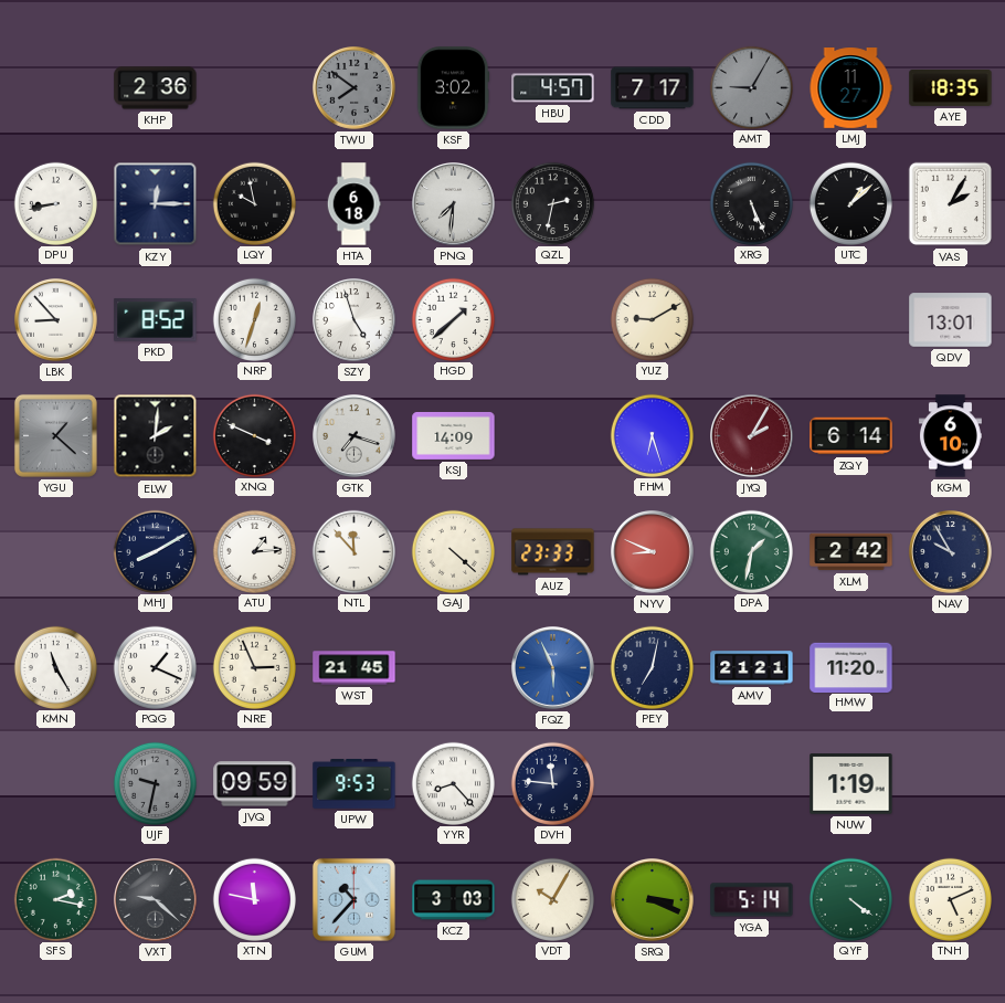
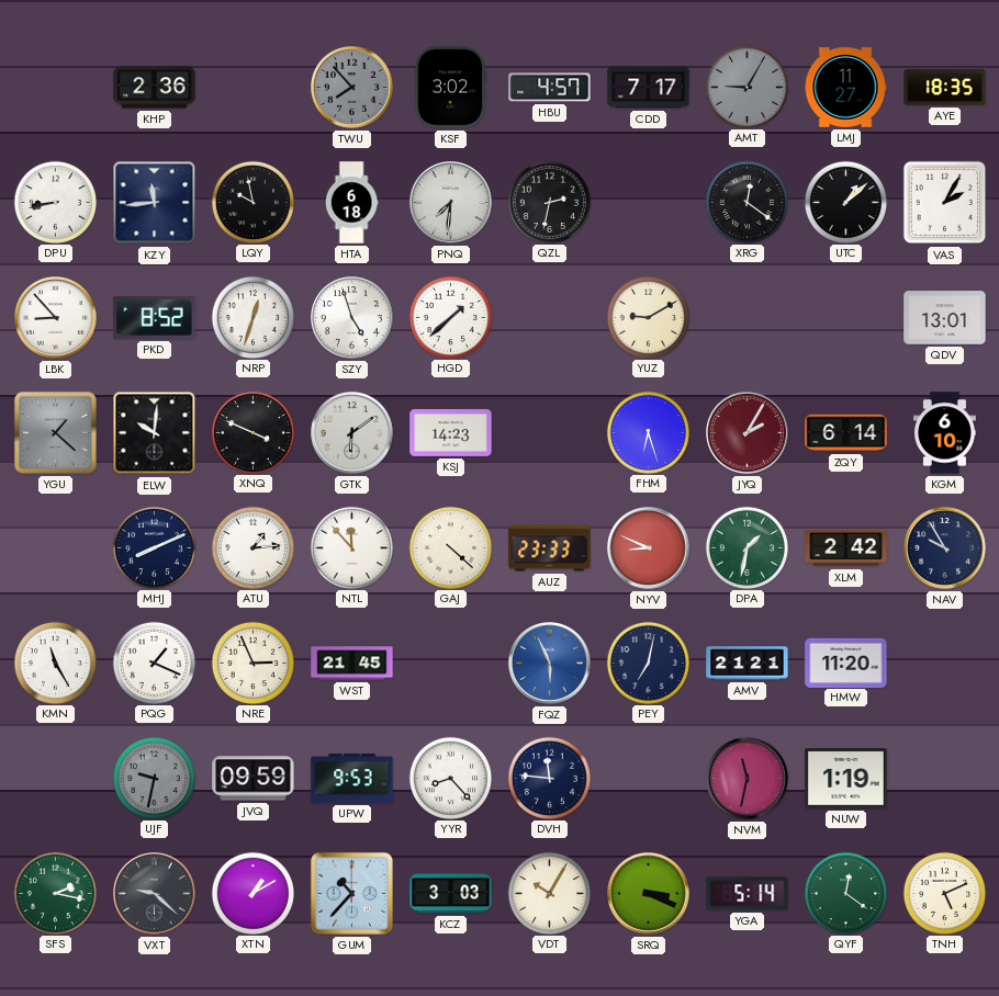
TWU: 7:51 -> 7:53
KZY: 12:15 -> 11:44
XRG: 5:26 -> 12:21
ELW: 2:01 -> 10:01
GTK: 7:18 -> 6:09
KSJ: 14:09 -> 14:23
MHJ: 8:10 -> 8:11
NVM: none -> 11:32
XTN: 11:47 -> 1:10
QYF: 4:21 -> 12:21
